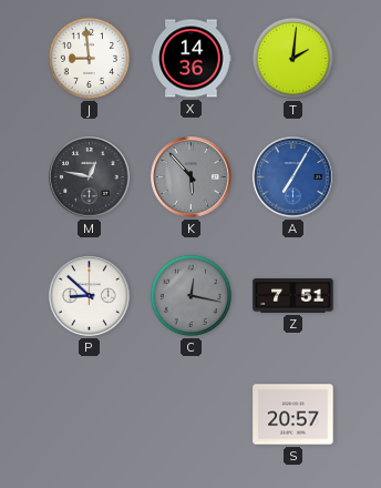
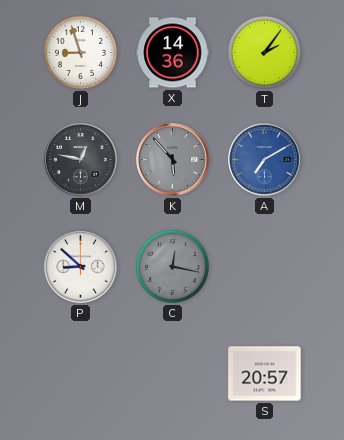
J: 8:59 -> 8:57
T: 2:01 -> 2:06
A: 7:05 -> 7:10
Z: 7:51 -> none
